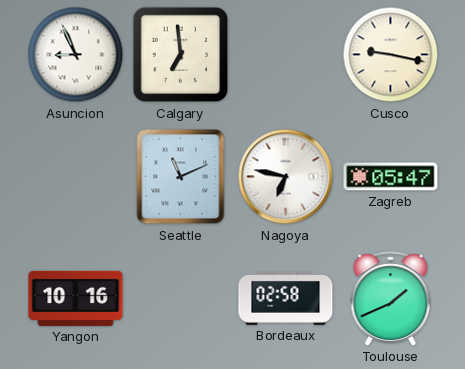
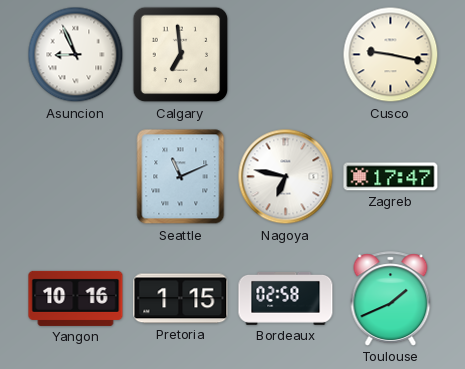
Zagreb: 05:47 -> 17:47
Pretoria: none -> 1:15
